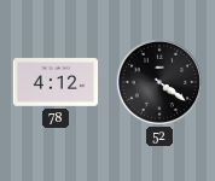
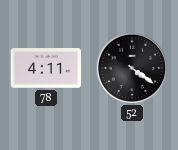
78: 4:12 -> 4:11
